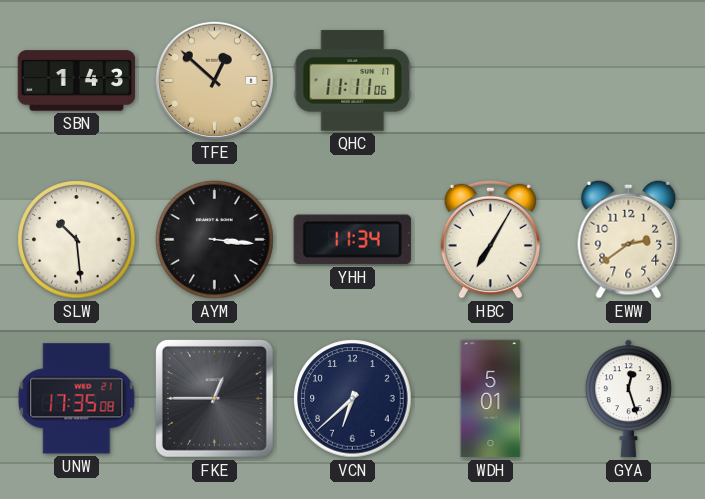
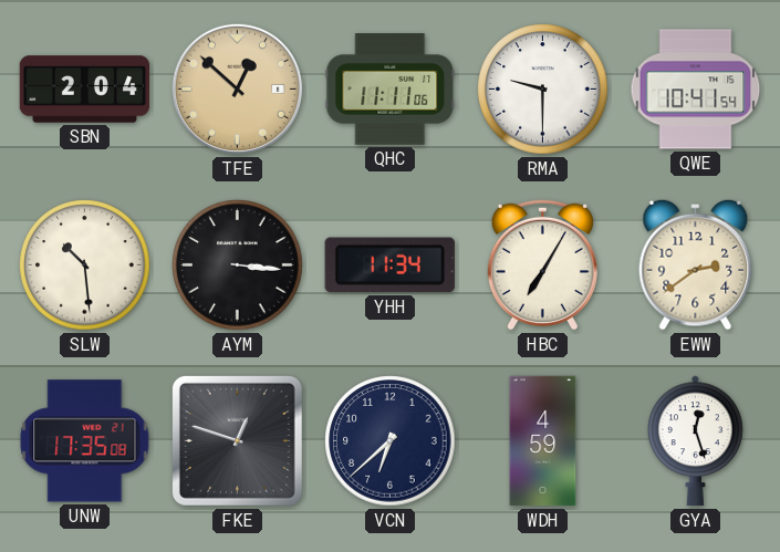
SBN: 1:43 -> 2:04
RMA: none -> 9:30
QWE: none -> 10:41
FKE: 12:45 -> 12:48
WDH: 5:01 -> 4:59
